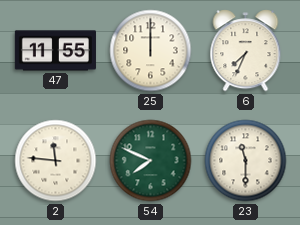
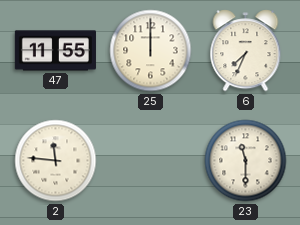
54: 7:49 -> none
